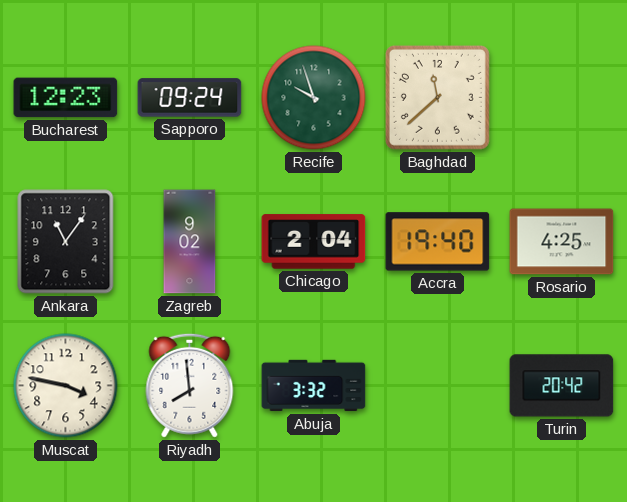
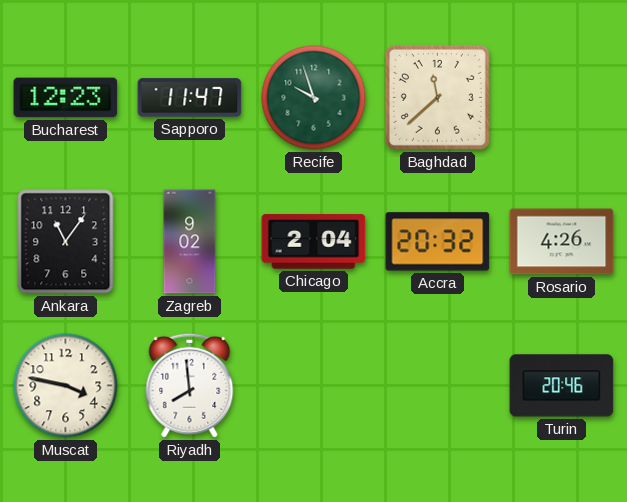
Sapporo: 09:24 -> 11:47
Accra: 19:40 -> 20:32
Rosario: 4:25 -> 4:26
Abuja: 3:32 -> none
Turin: 20:42 -> 20:46
